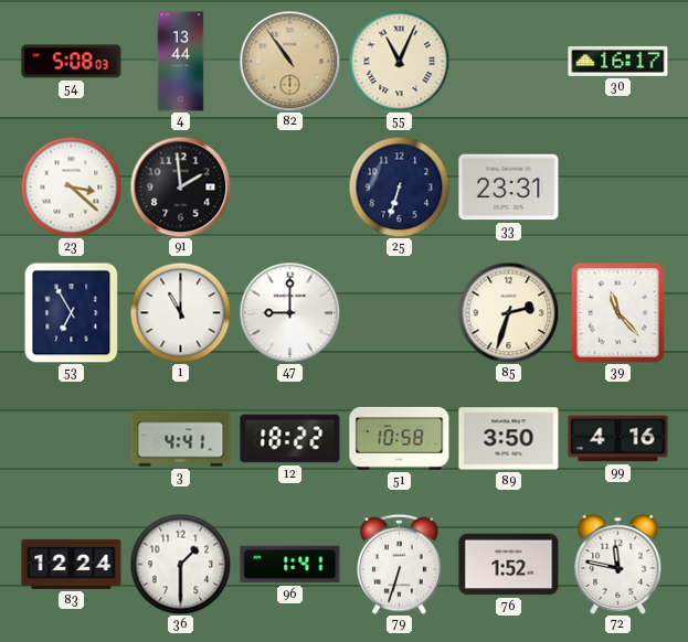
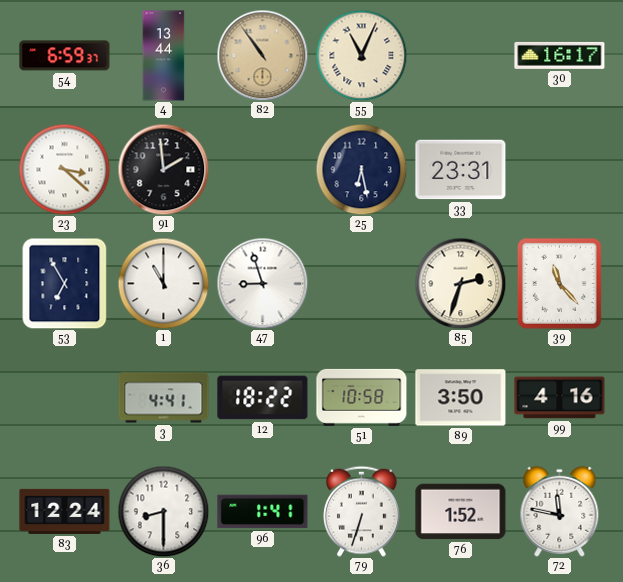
54: 5:08 -> 6:59
25: 6:33 -> 6:28
47: 9:00 -> 8:57
36: 1:30 -> 8:30
